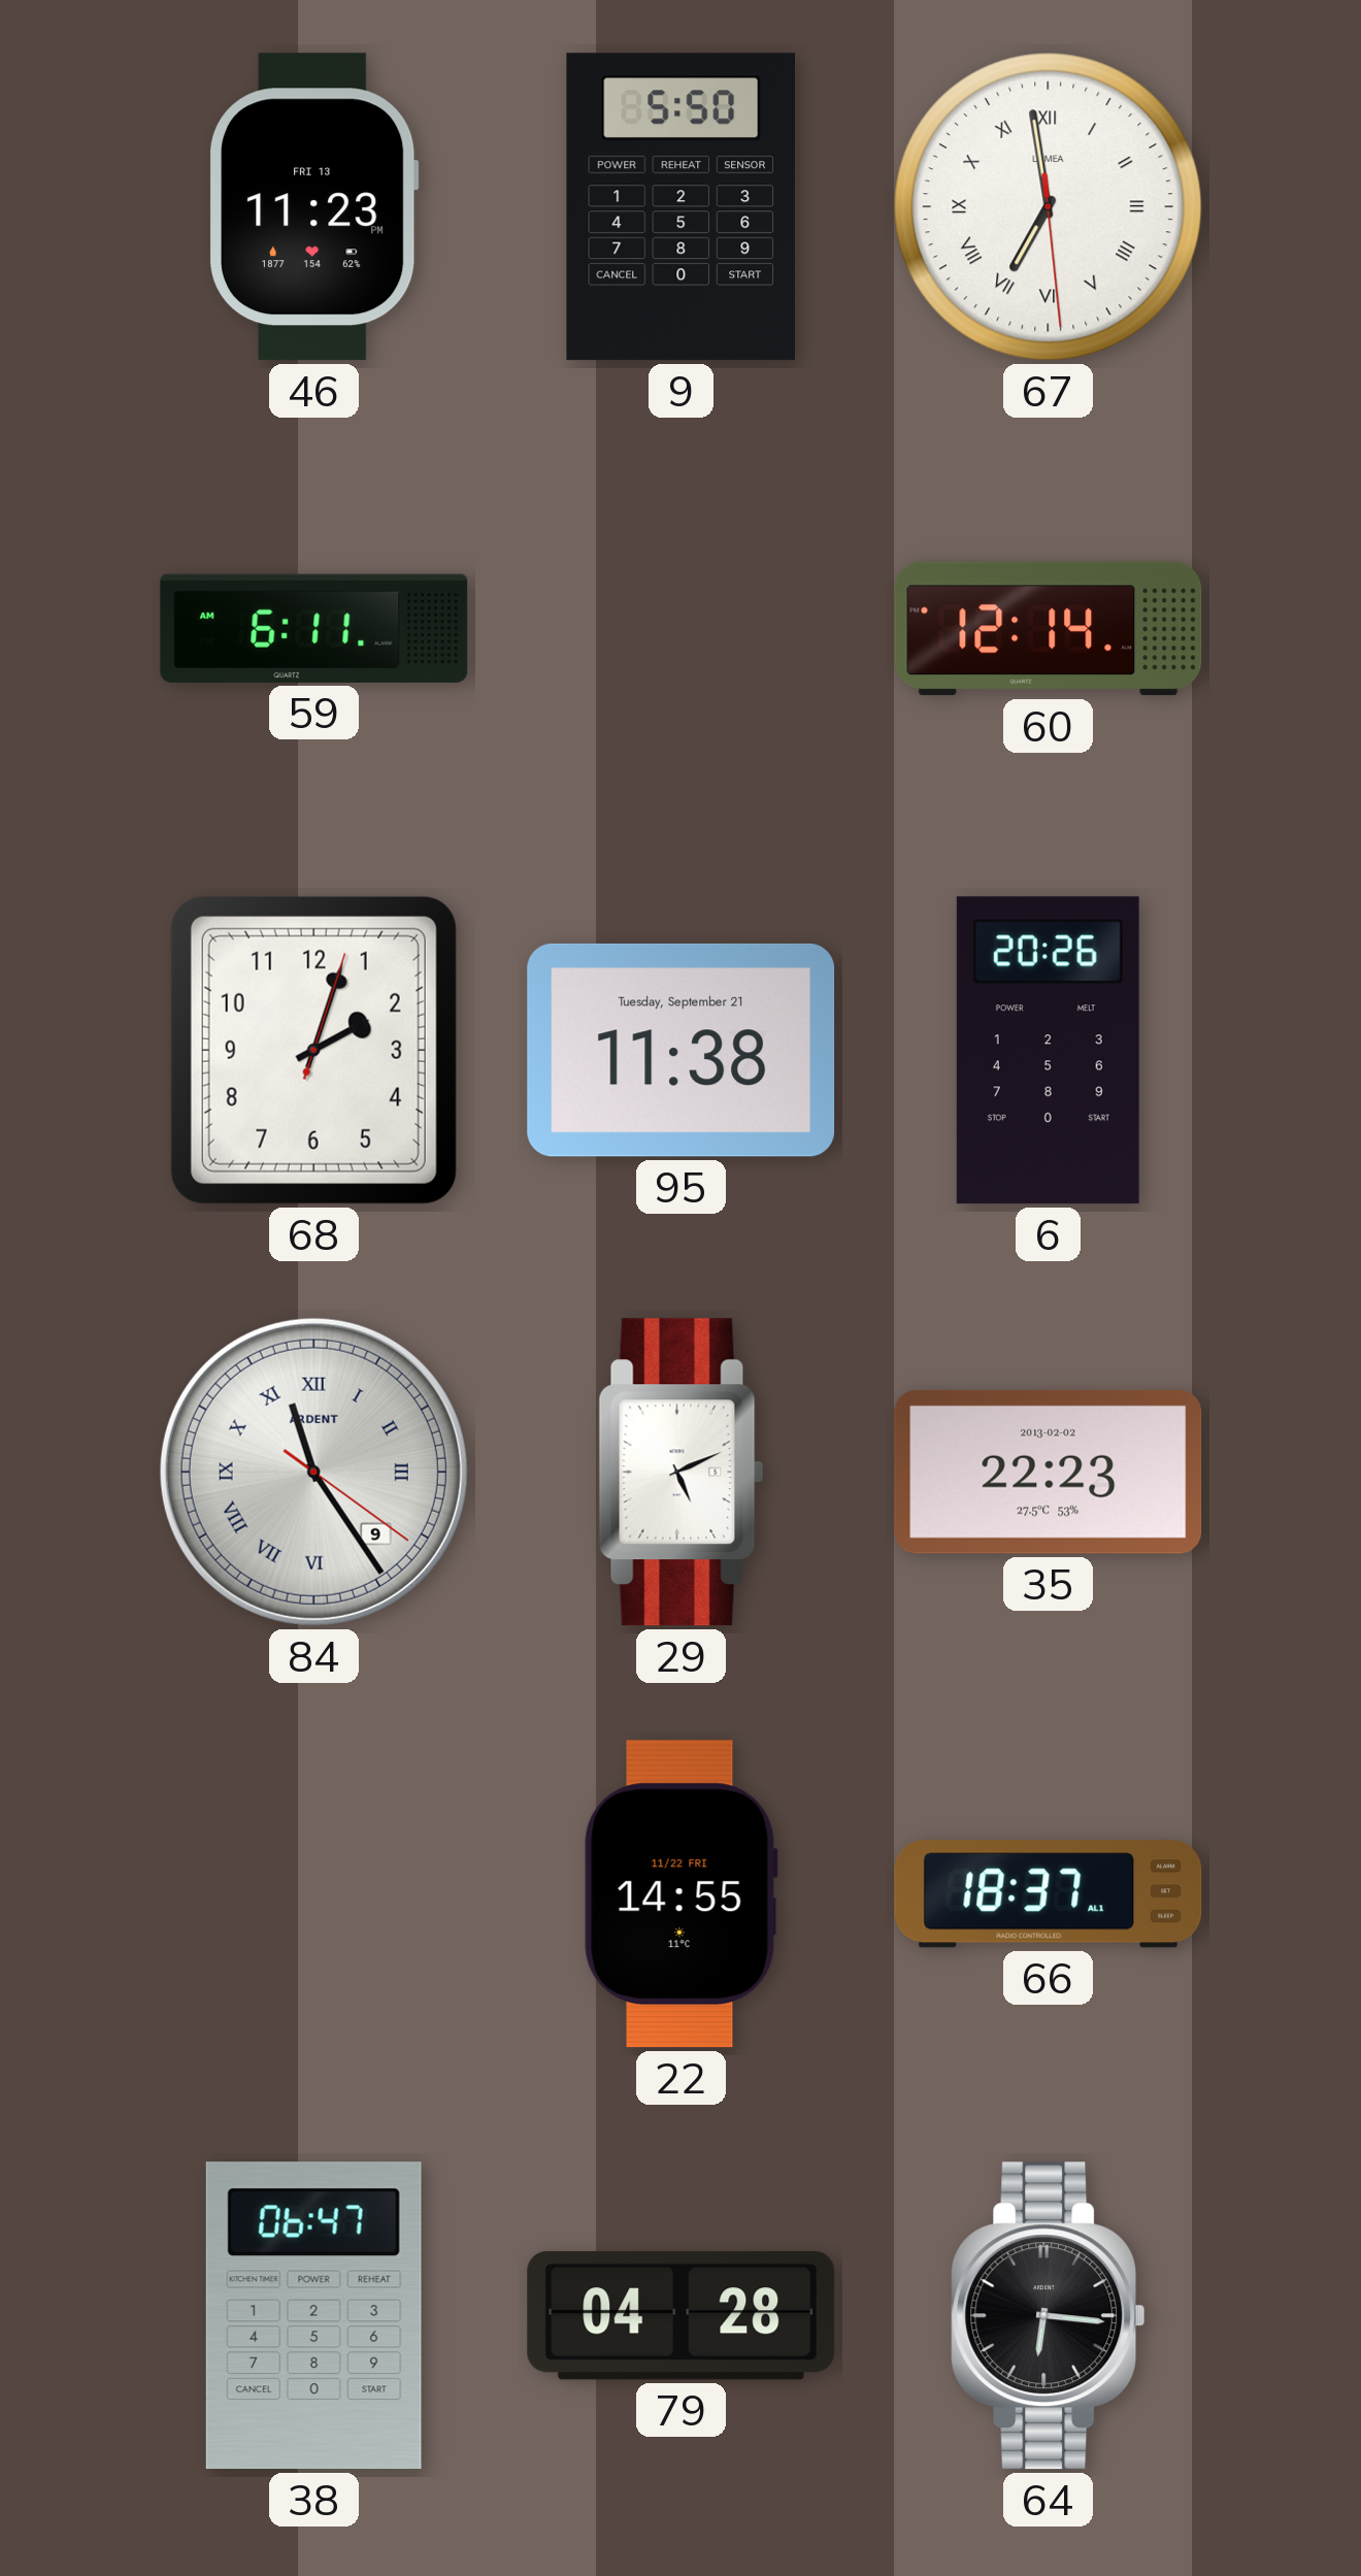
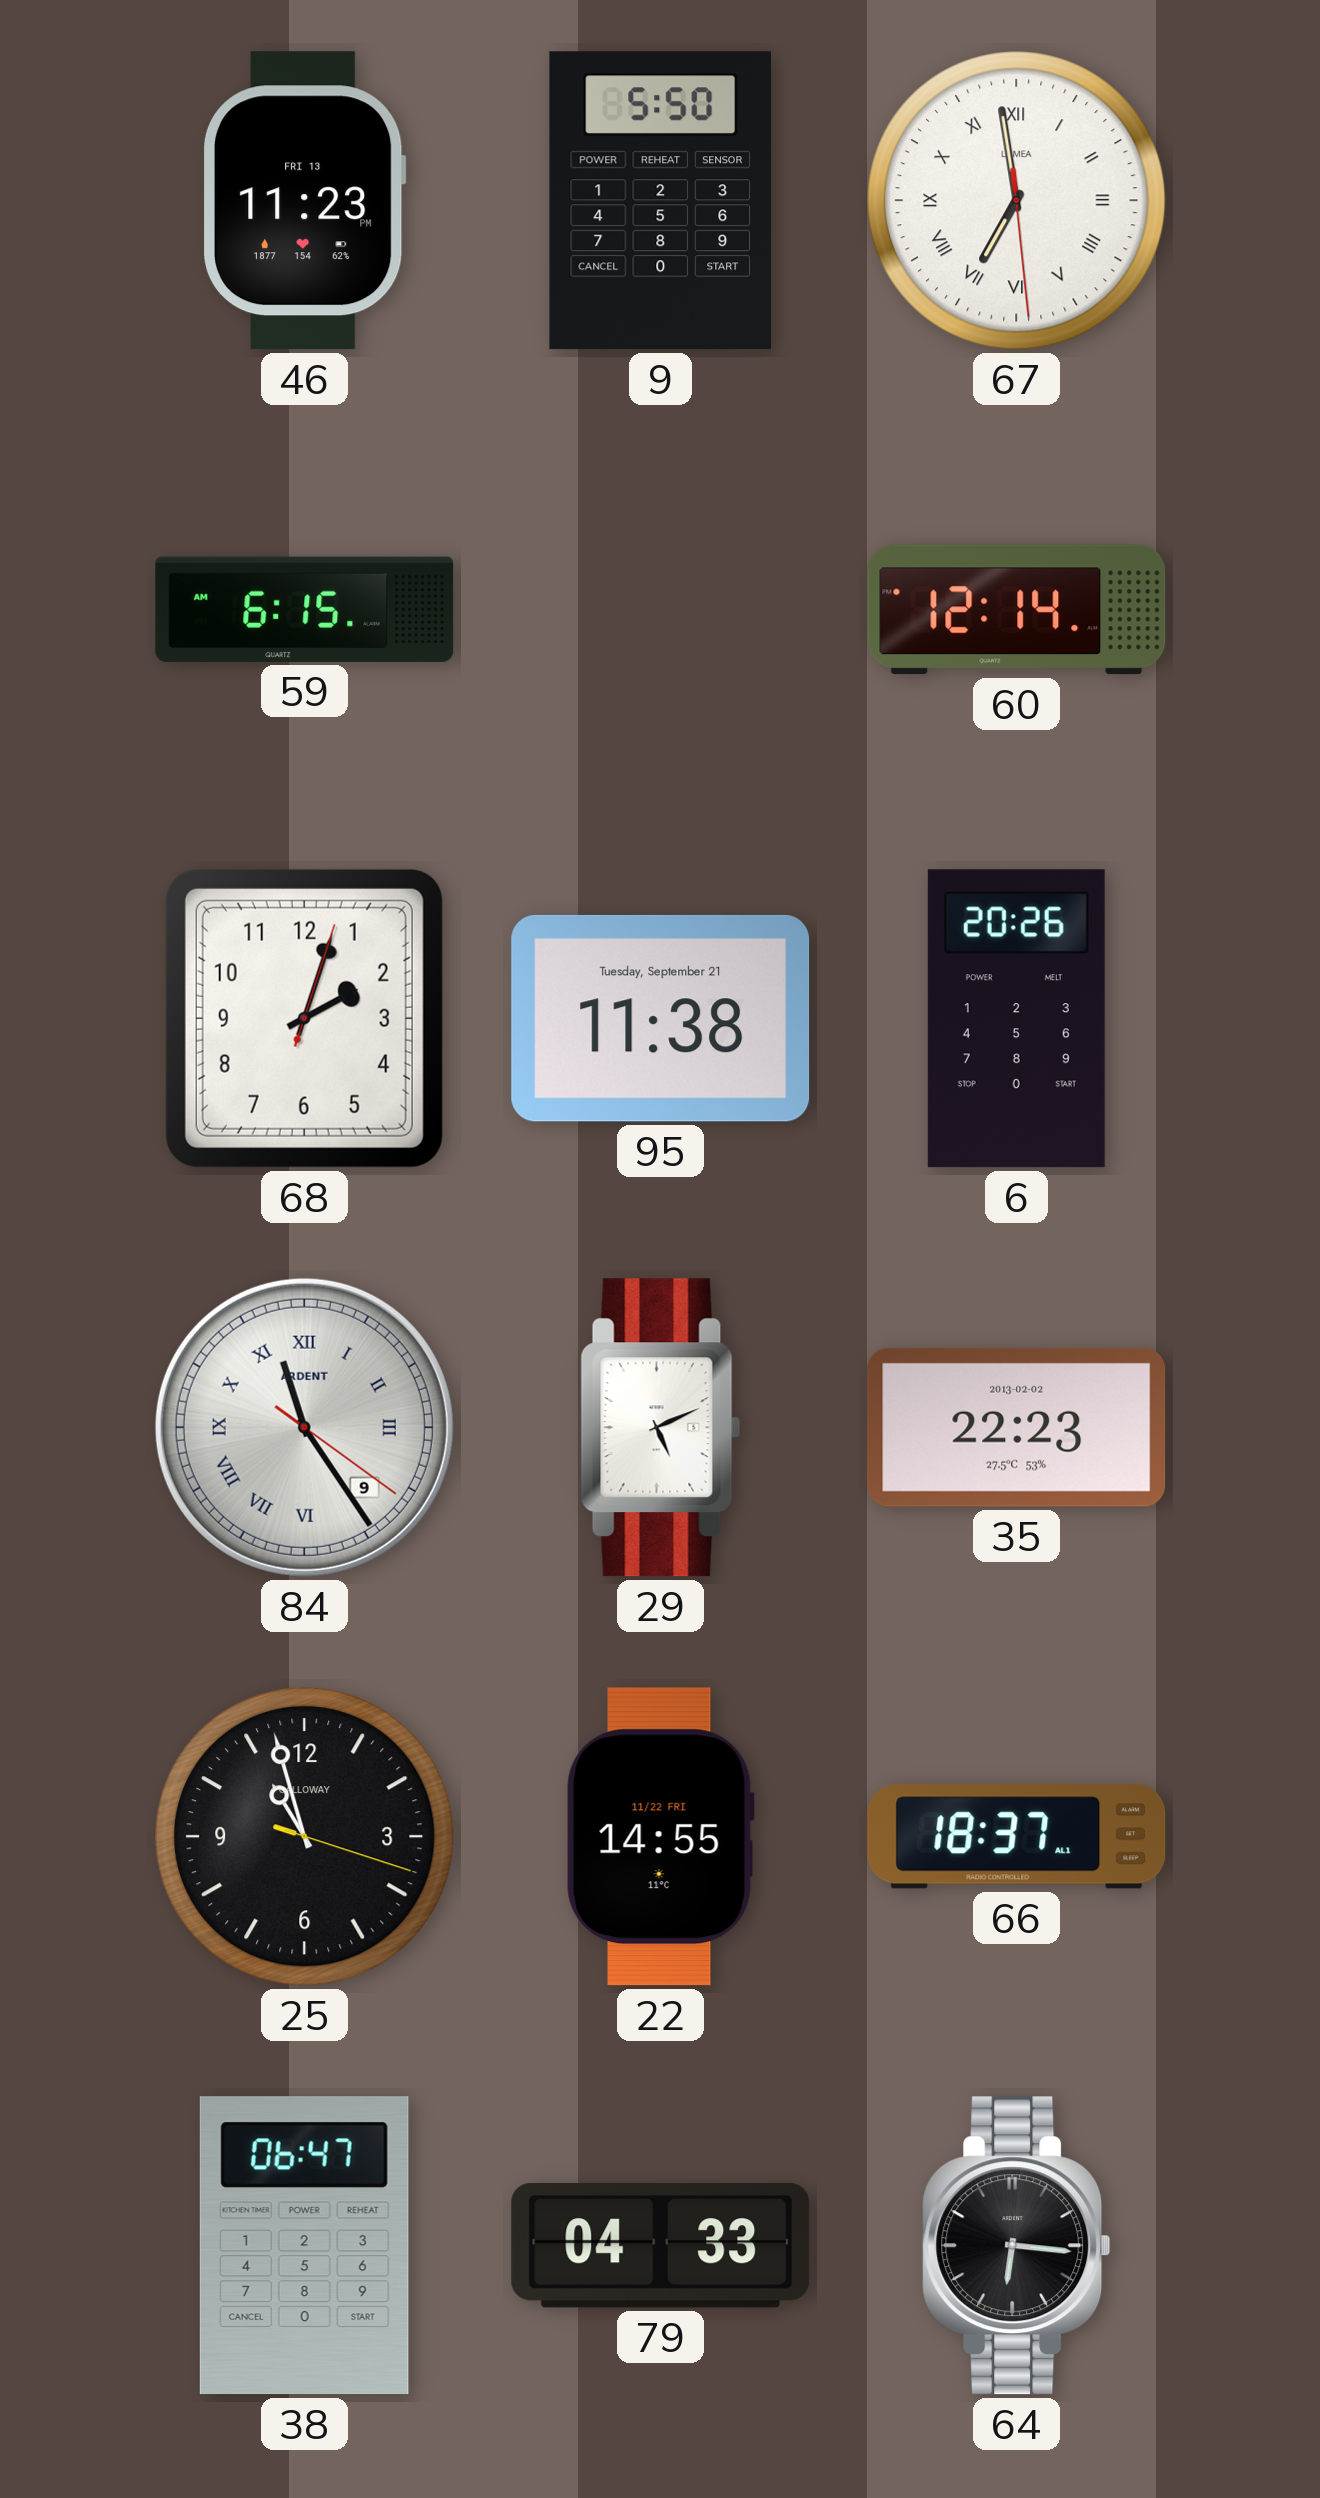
59: 6:11 -> 6:15
25: none -> 10:57
79: 04:28 -> 04:33
